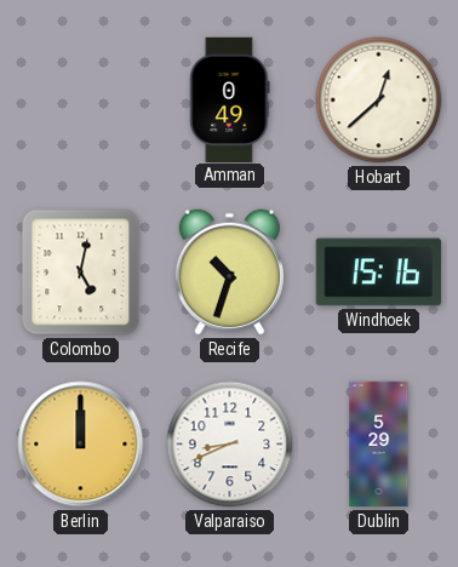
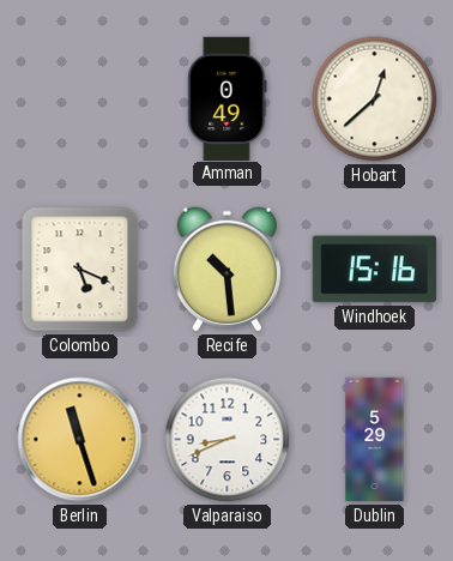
Colombo: 5:02 -> 5:19
Recife: 10:33 -> 10:29
Berlin: 12:00 -> 11:27
